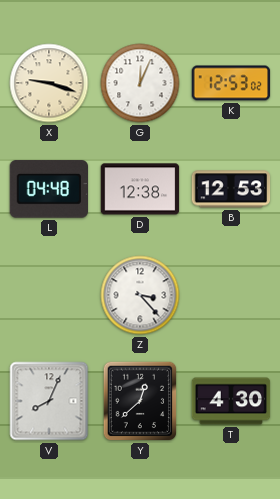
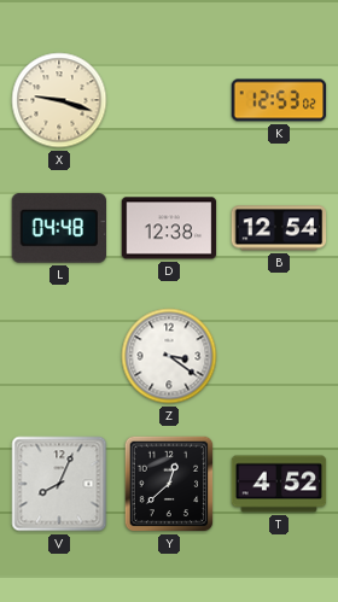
G: 12:04 -> none
B: 12:53 -> 12:54
Z: 3:23 -> 3:21
T: 4:30 -> 4:52
